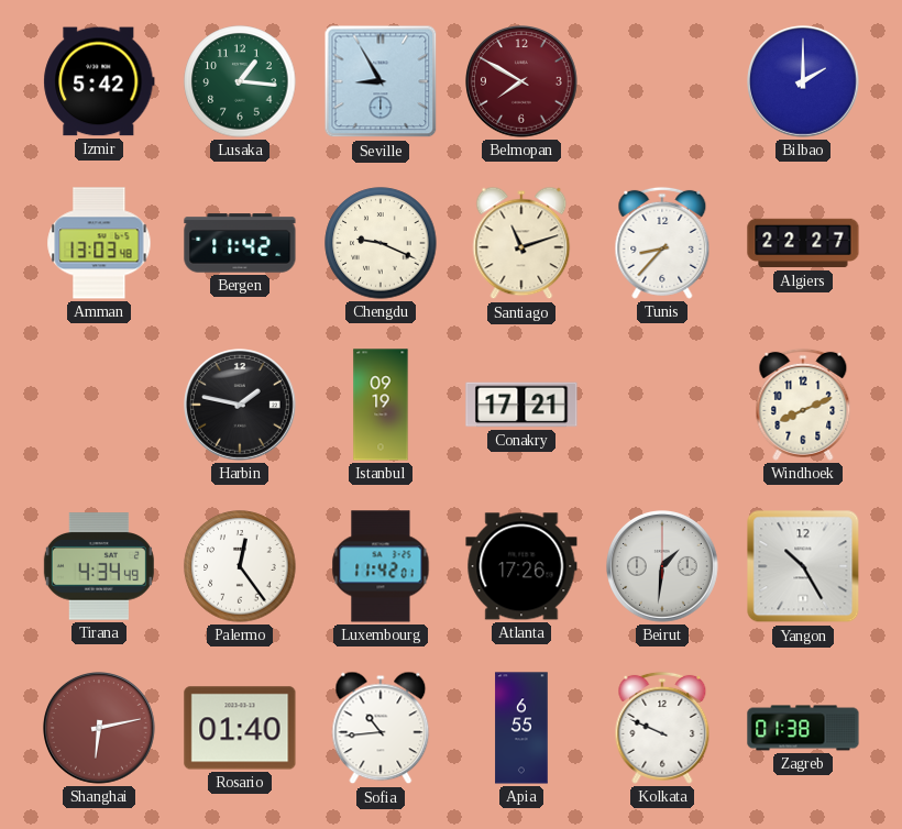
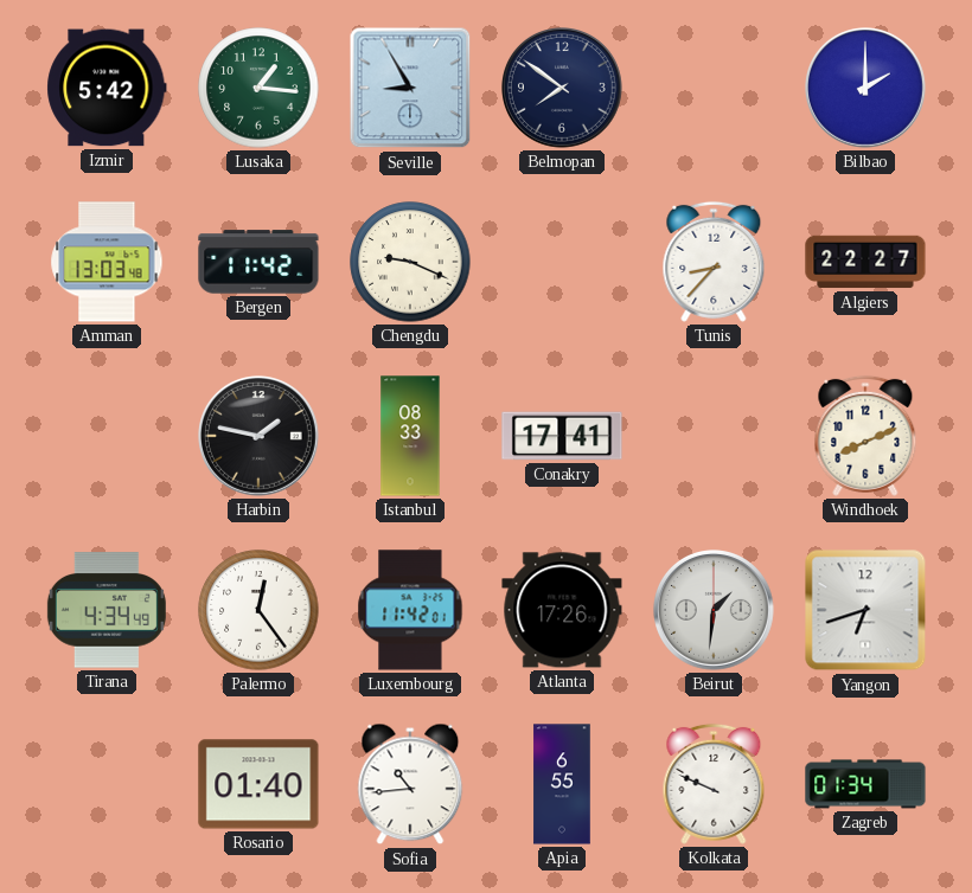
Belmopan: 7:50 -> 7:51
Belmopan dial: burgundy -> navy
Santiago: 11:12 -> none
Istanbul: 09:19 -> 08:33
Conakry: 17:21 -> 17:41
Yangon: 10:25 -> 6:42
Shanghai: 6:13 -> none
Zagreb: 01:38 -> 01:34
